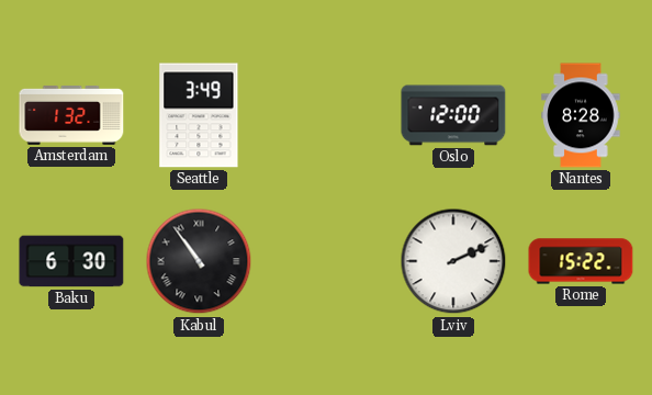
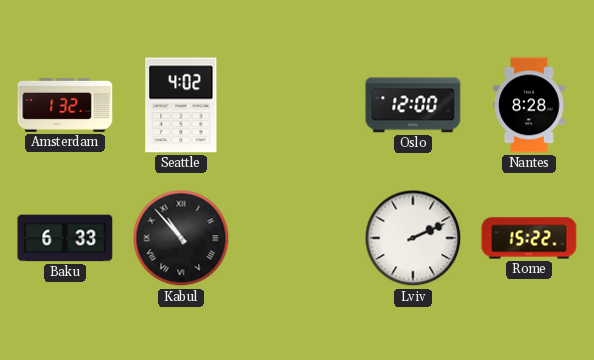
Seattle: 3:49 -> 4:02
Baku: 6:30 -> 6:33
Kabul: 10:54 -> 10:53
